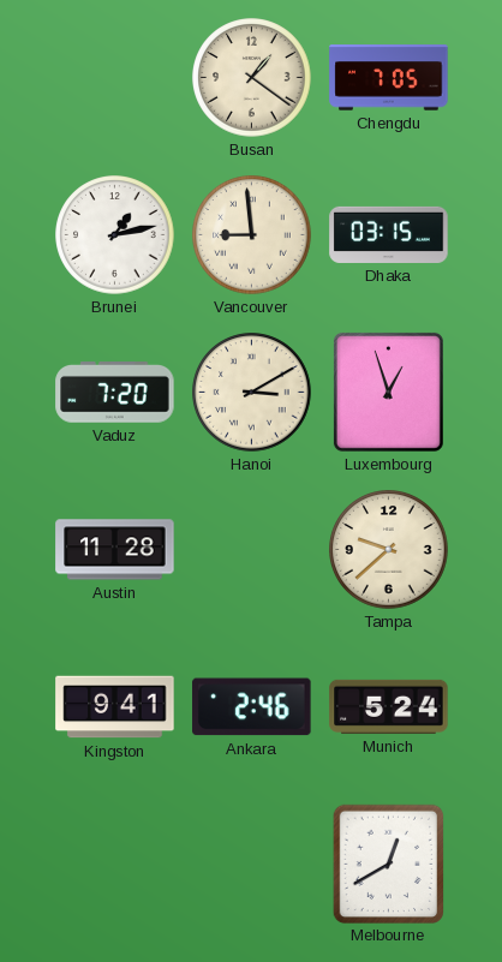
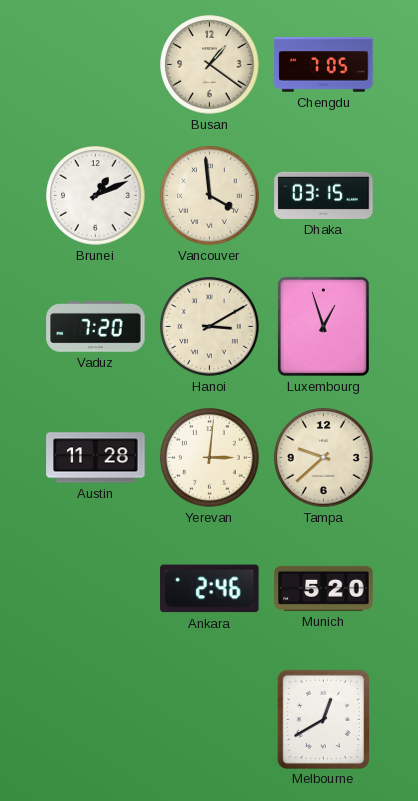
Brunei: 1:13 -> 1:11
Vancouver: 8:59 -> 3:59
Yerevan: none -> 3:01
Kingston: 9:41 -> none
Munich: 5:24 -> 5:20
